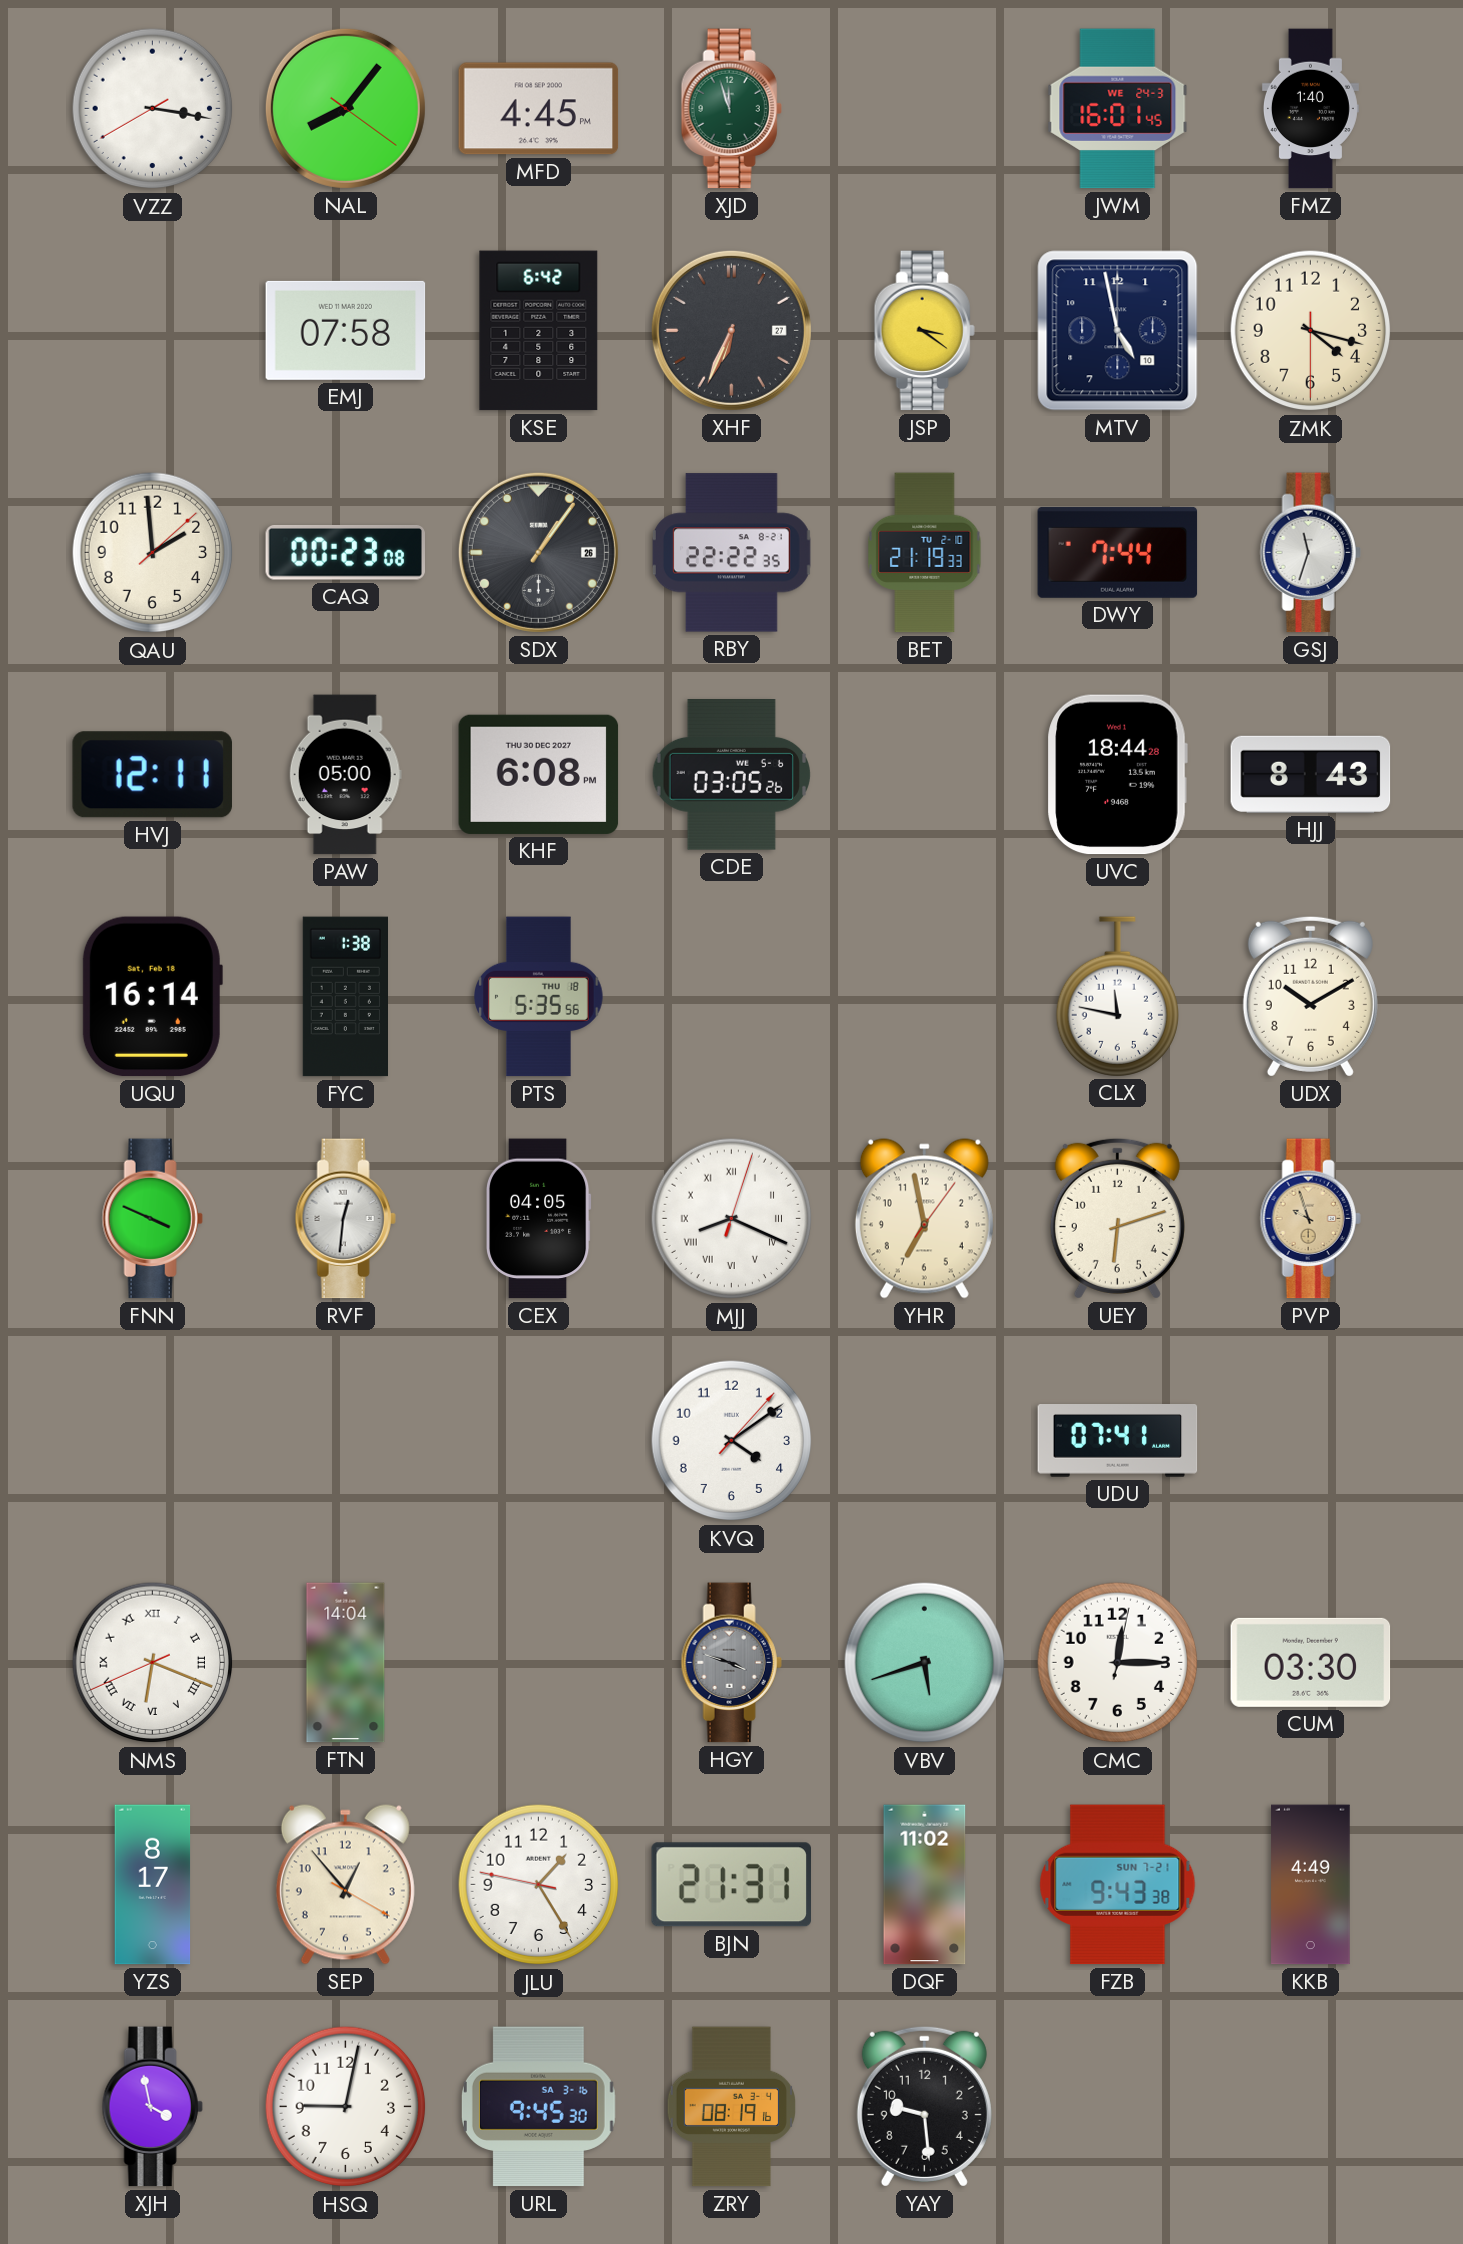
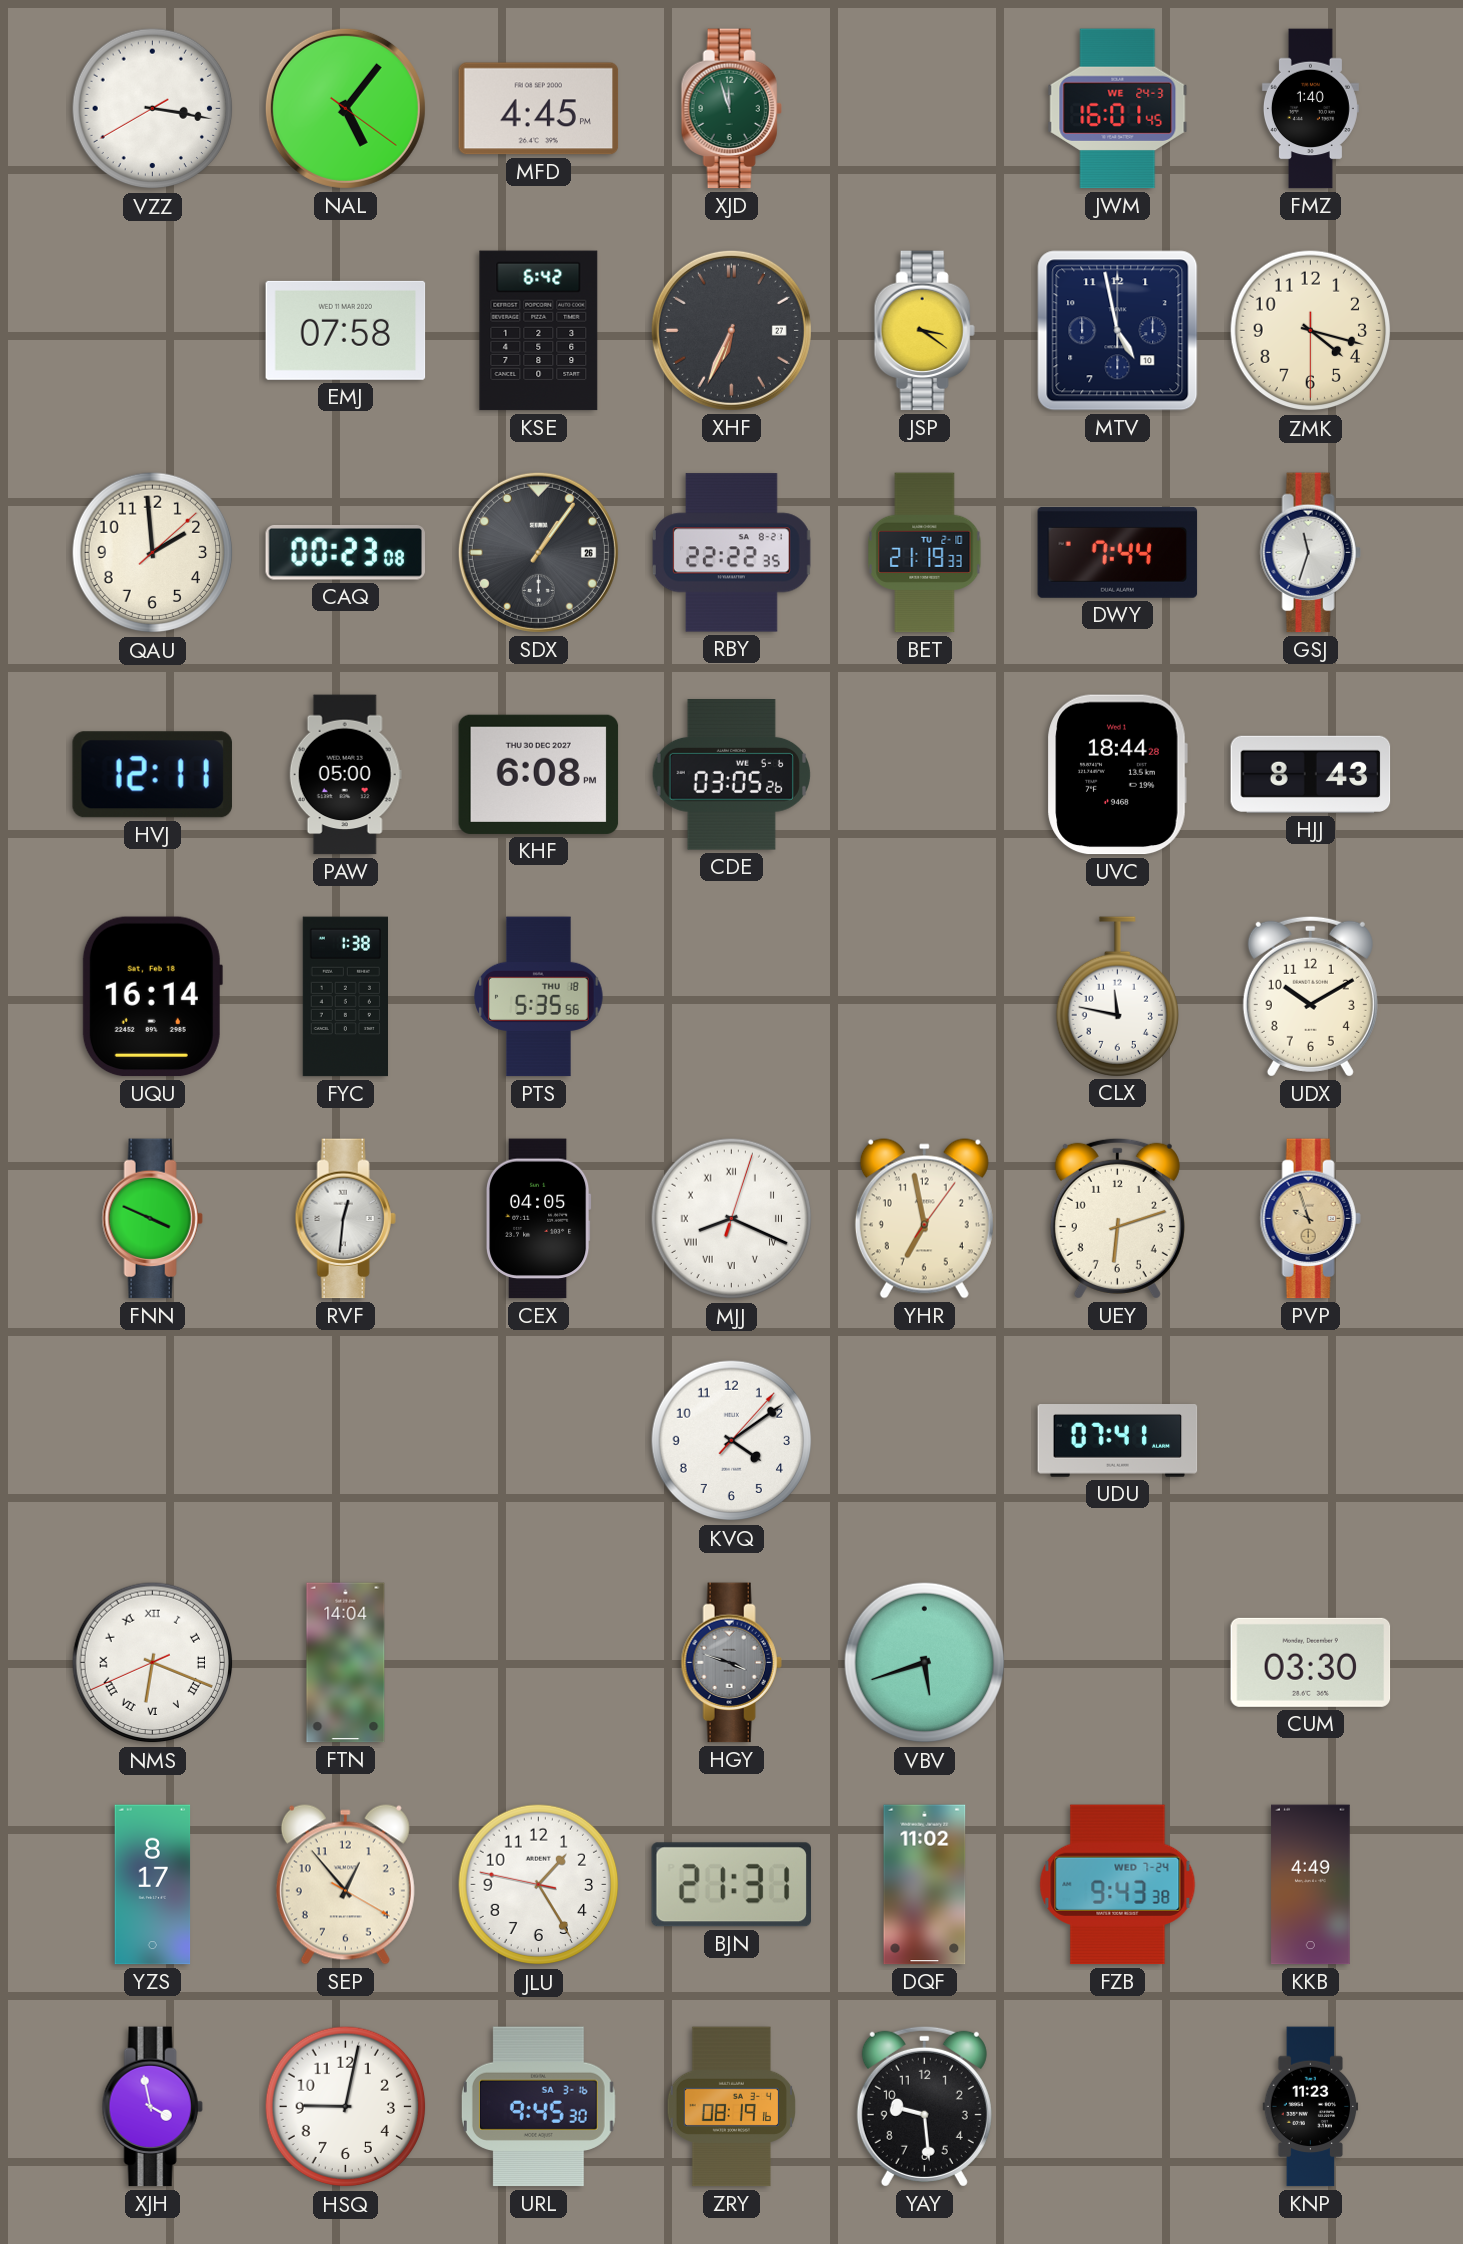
NAL: 8:06 -> 5:06
CMC: 12:15 -> none
FZB date: SUN 7-21 -> WED 7-24
KNP: none -> 11:23
